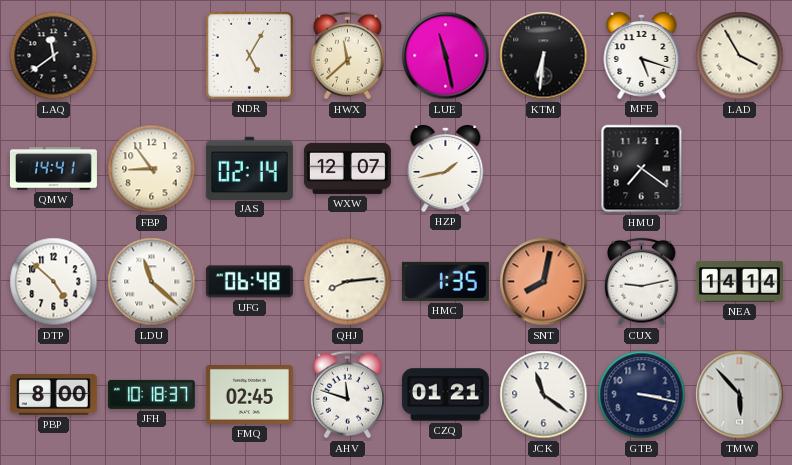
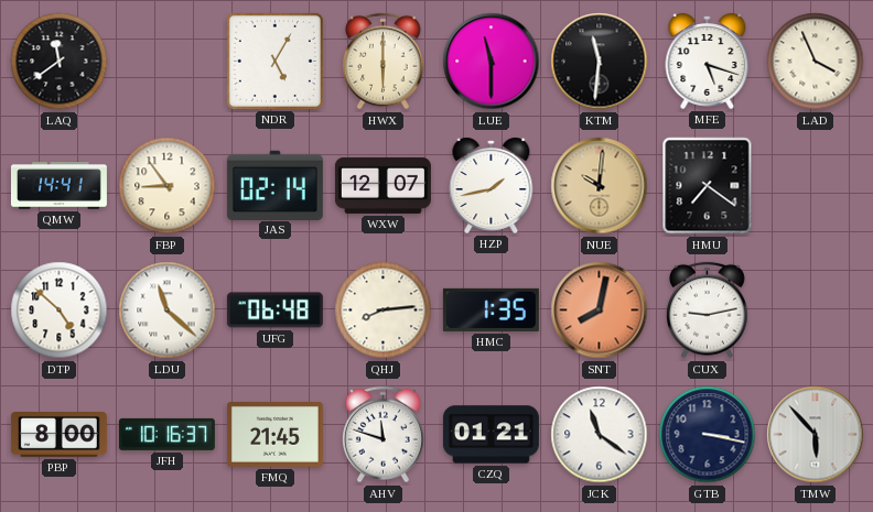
HWX: 11:38 -> 6:00
LUE: 11:28 -> 11:30
KTM: 6:31 -> 11:31
LAD: 3:55 -> 3:56
NUE: none -> 10:01
NEA: 14:14 -> none
JFH: 10:18 -> 10:16
FMQ: 02:45 -> 21:45
